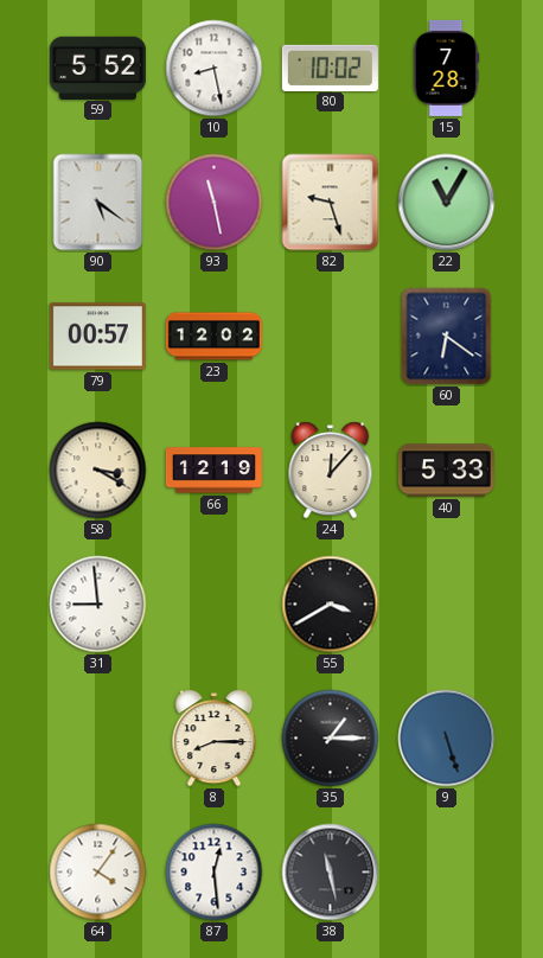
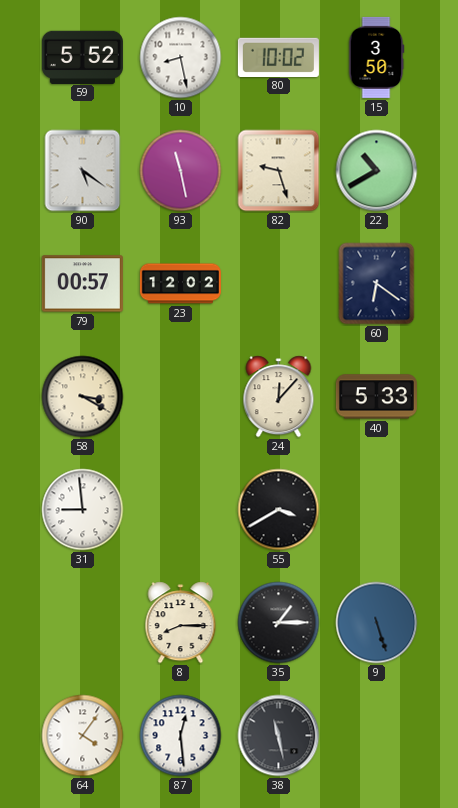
15: 7:28 -> 3:50
22: 11:05 -> 10:40
66: 12:19 -> none
